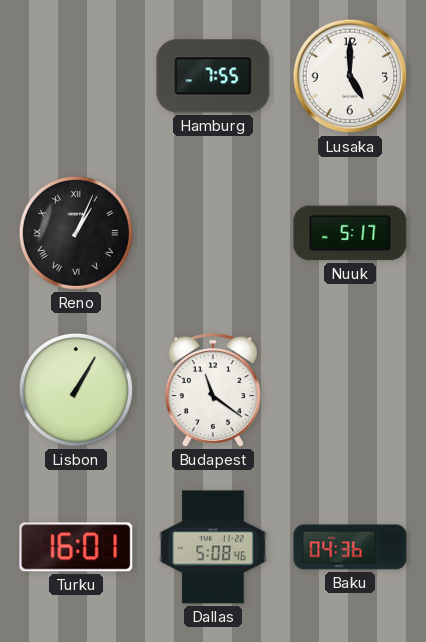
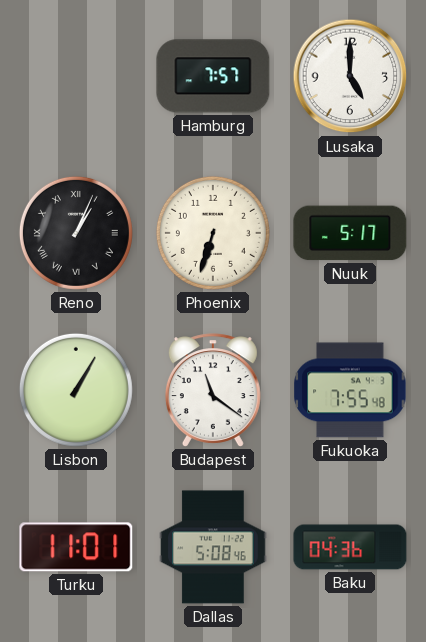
Hamburg: 7:55 -> 7:57
Phoenix: none -> 6:33
Fukuoka: none -> 7:55
Turku: 16:01 -> 11:01
